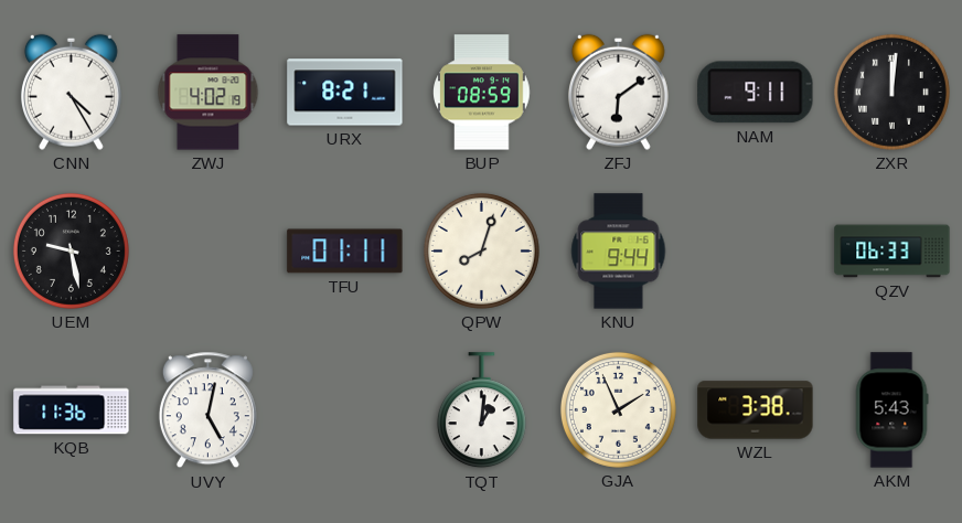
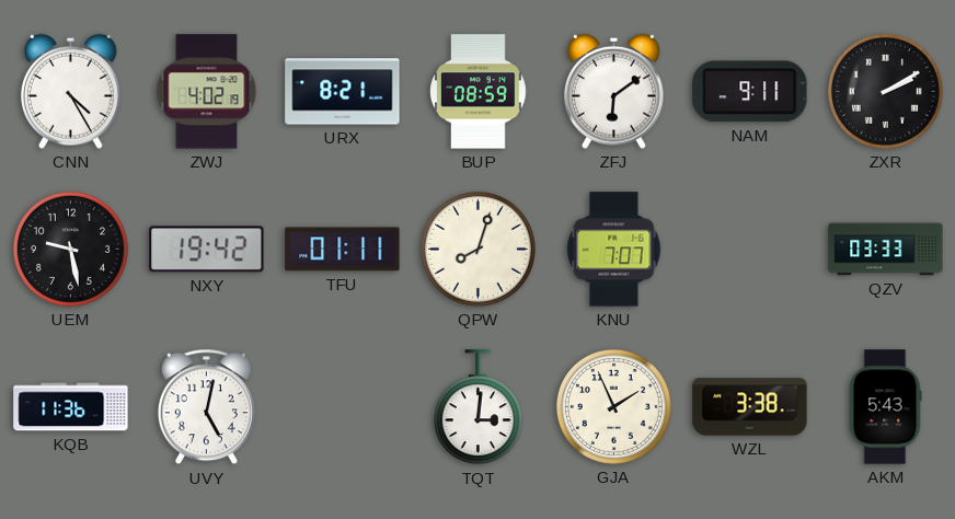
ZXR: 12:01 -> 2:10
NXY: none -> 19:42
KNU: 9:44 -> 7:07
QZV: 06:33 -> 03:33
TQT: 1:01 -> 3:01
